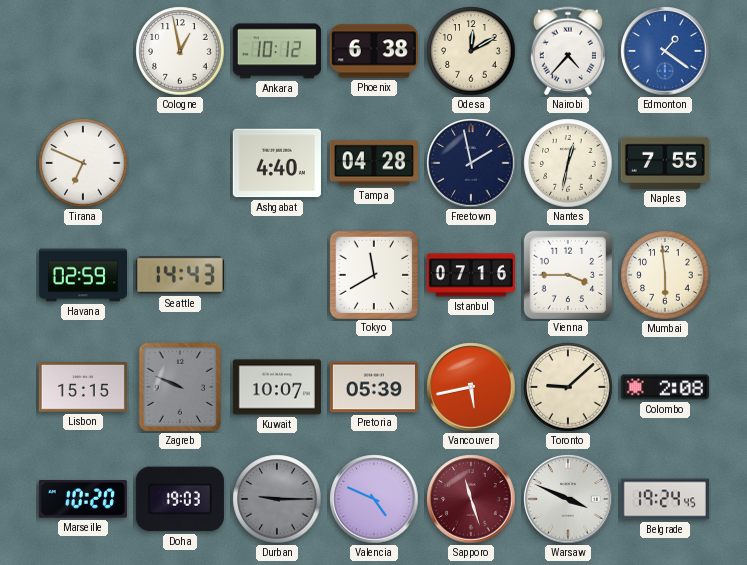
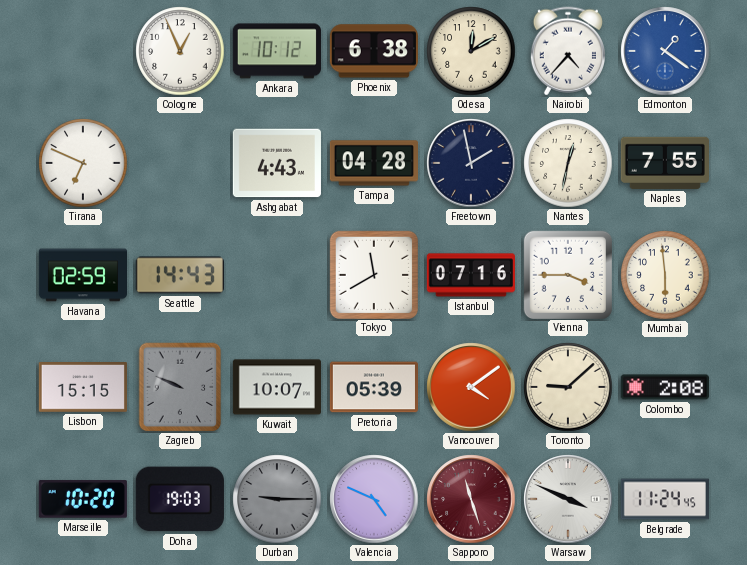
Cologne: 12:58 -> 12:56
Ashgabat: 4:40 -> 4:43
Vancouver: 5:43 -> 4:09
Belgrade: 19:24 -> 11:24
